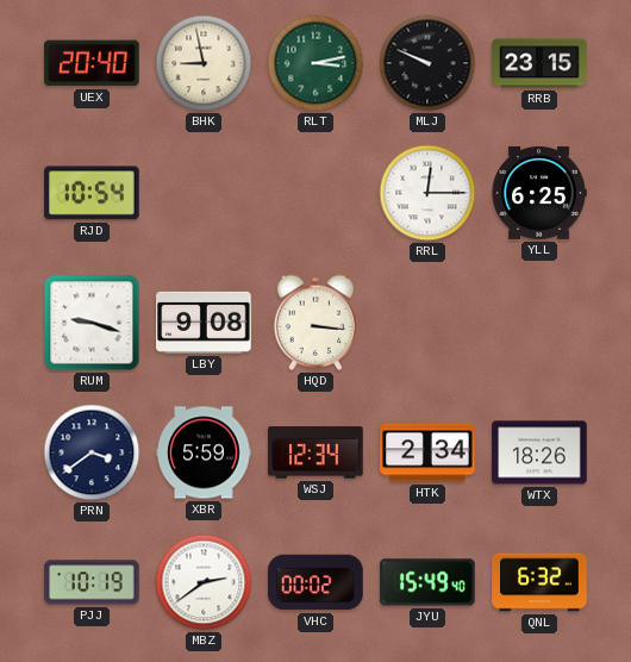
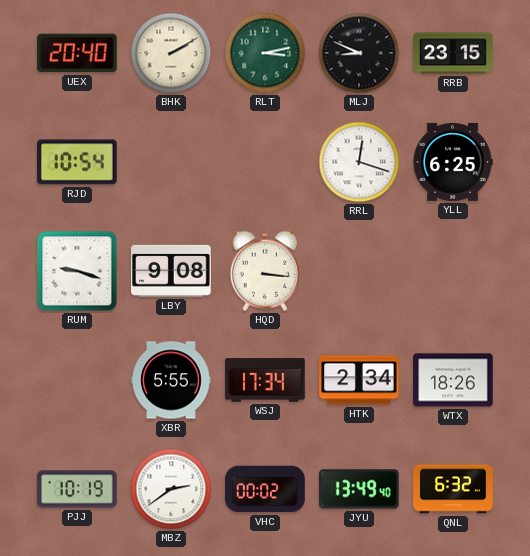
BHK: 8:58 -> 2:10
MLJ: 9:49 -> 8:49
RRL: 12:15 -> 12:18
PRN: 3:39 -> none
XBR: 5:59 -> 5:55
WSJ: 12:34 -> 17:34
JYU: 15:49 -> 13:49
